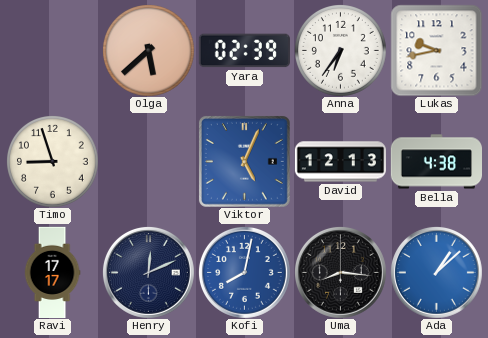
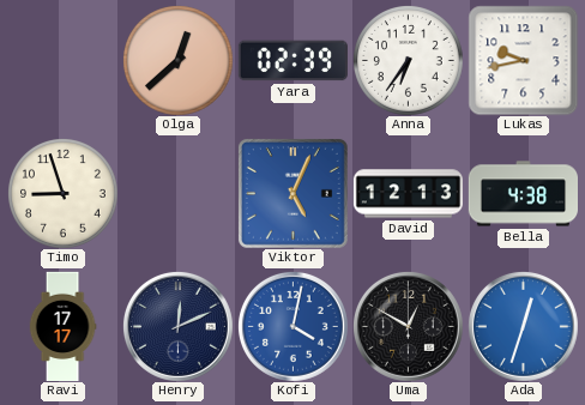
Olga: 5:38 -> 12:38
Kofi: 8:02 -> 4:02
Uma: 8:16 -> 12:50
Ada: 1:08 -> 12:33
